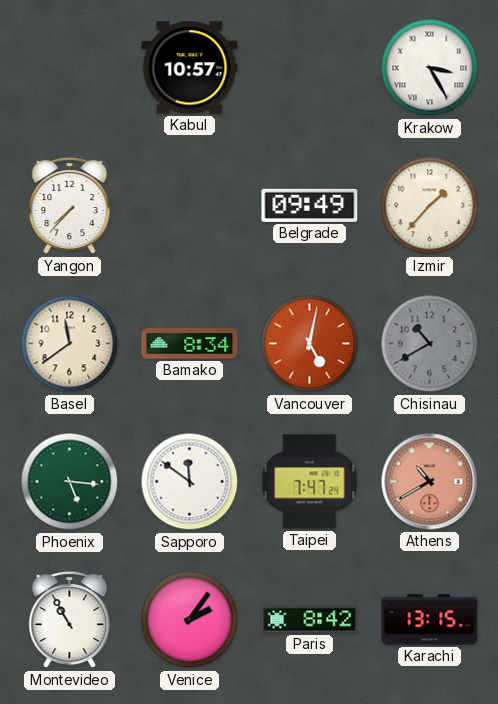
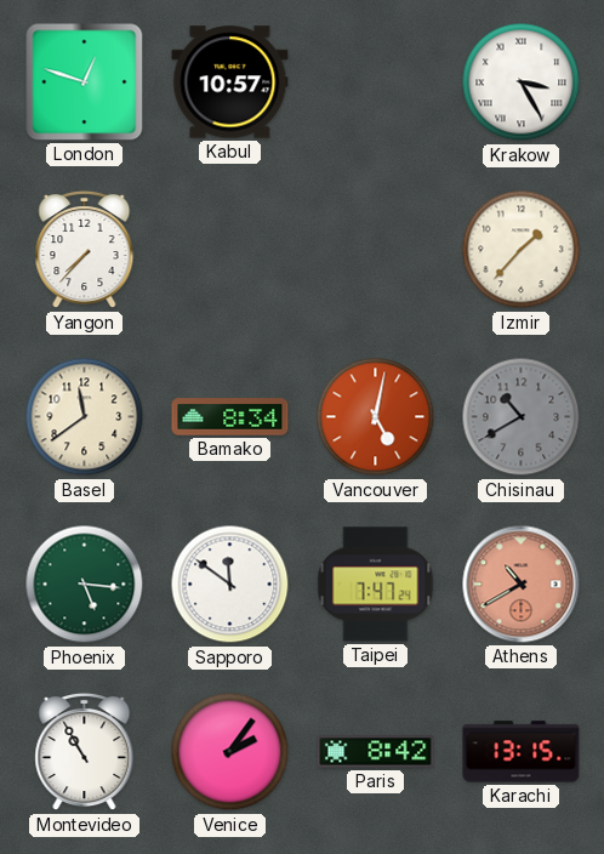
London: none -> 12:48
Belgrade: 09:49 -> none
